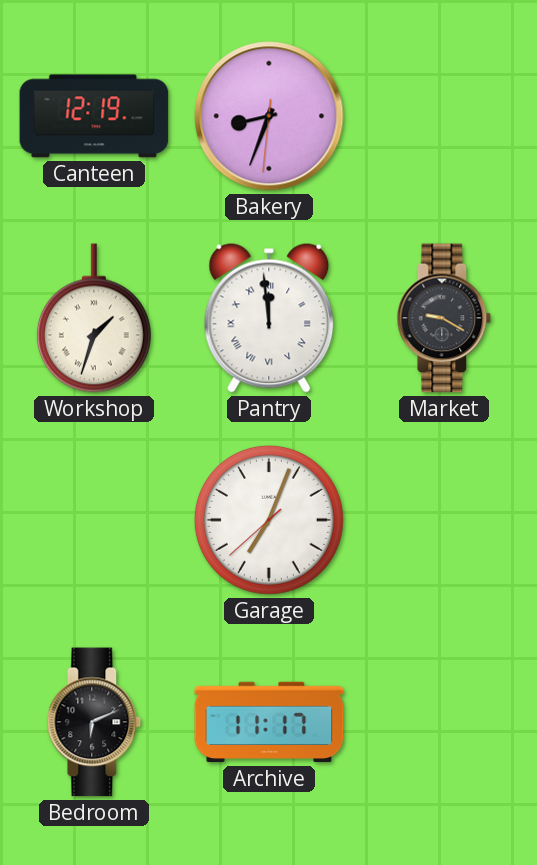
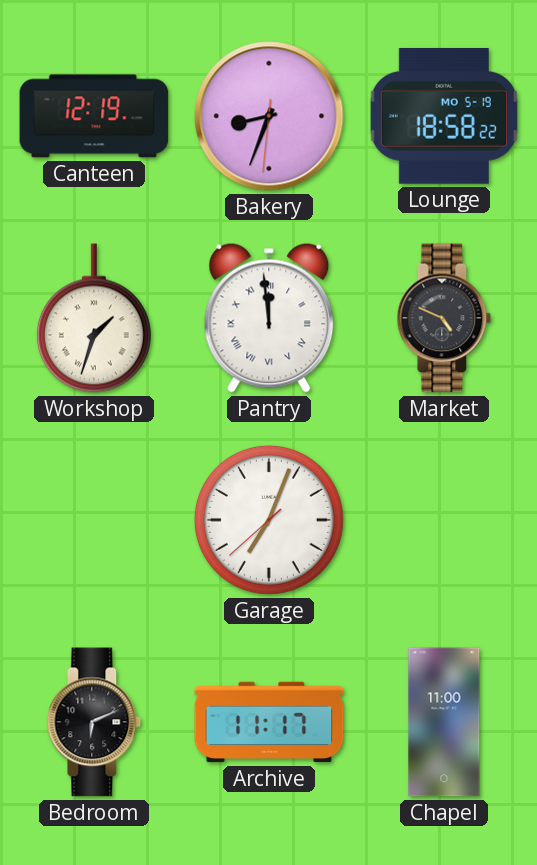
Lounge: none -> 18:58
Market: 9:20 -> 4:49
Chapel: none -> 11:00
